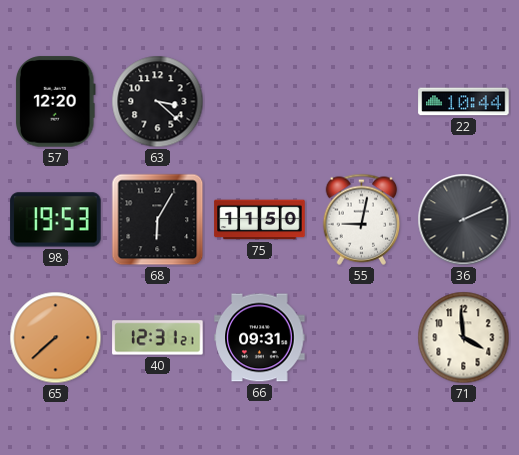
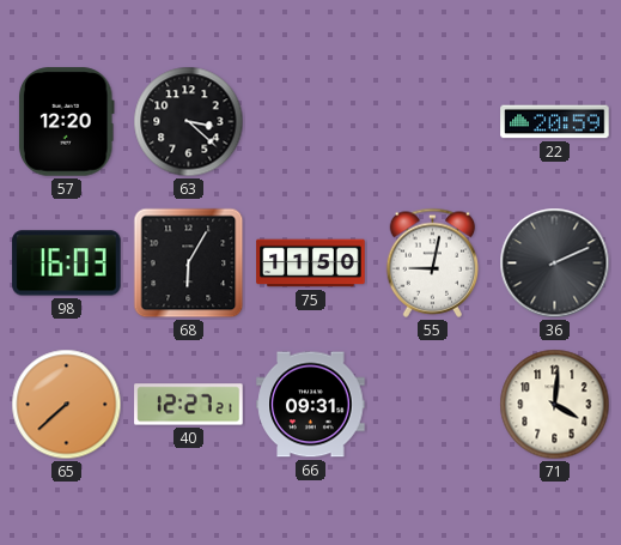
22: 10:44 -> 20:59
98: 19:53 -> 16:03
40: 12:31 -> 12:27
71: 3:59 -> 4:01
